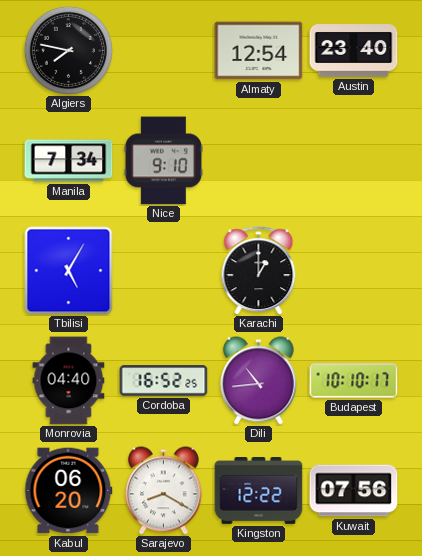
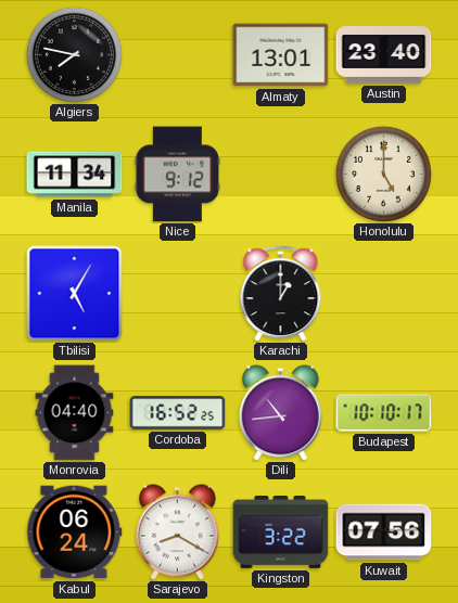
Almaty: 12:54 -> 13:01
Manila: 7:34 -> 11:34
Nice: 9:10 -> 9:12
Honolulu: none -> 5:00
Kabul: 06:20 -> 06:24
Kingston: 12:22 -> 3:22
